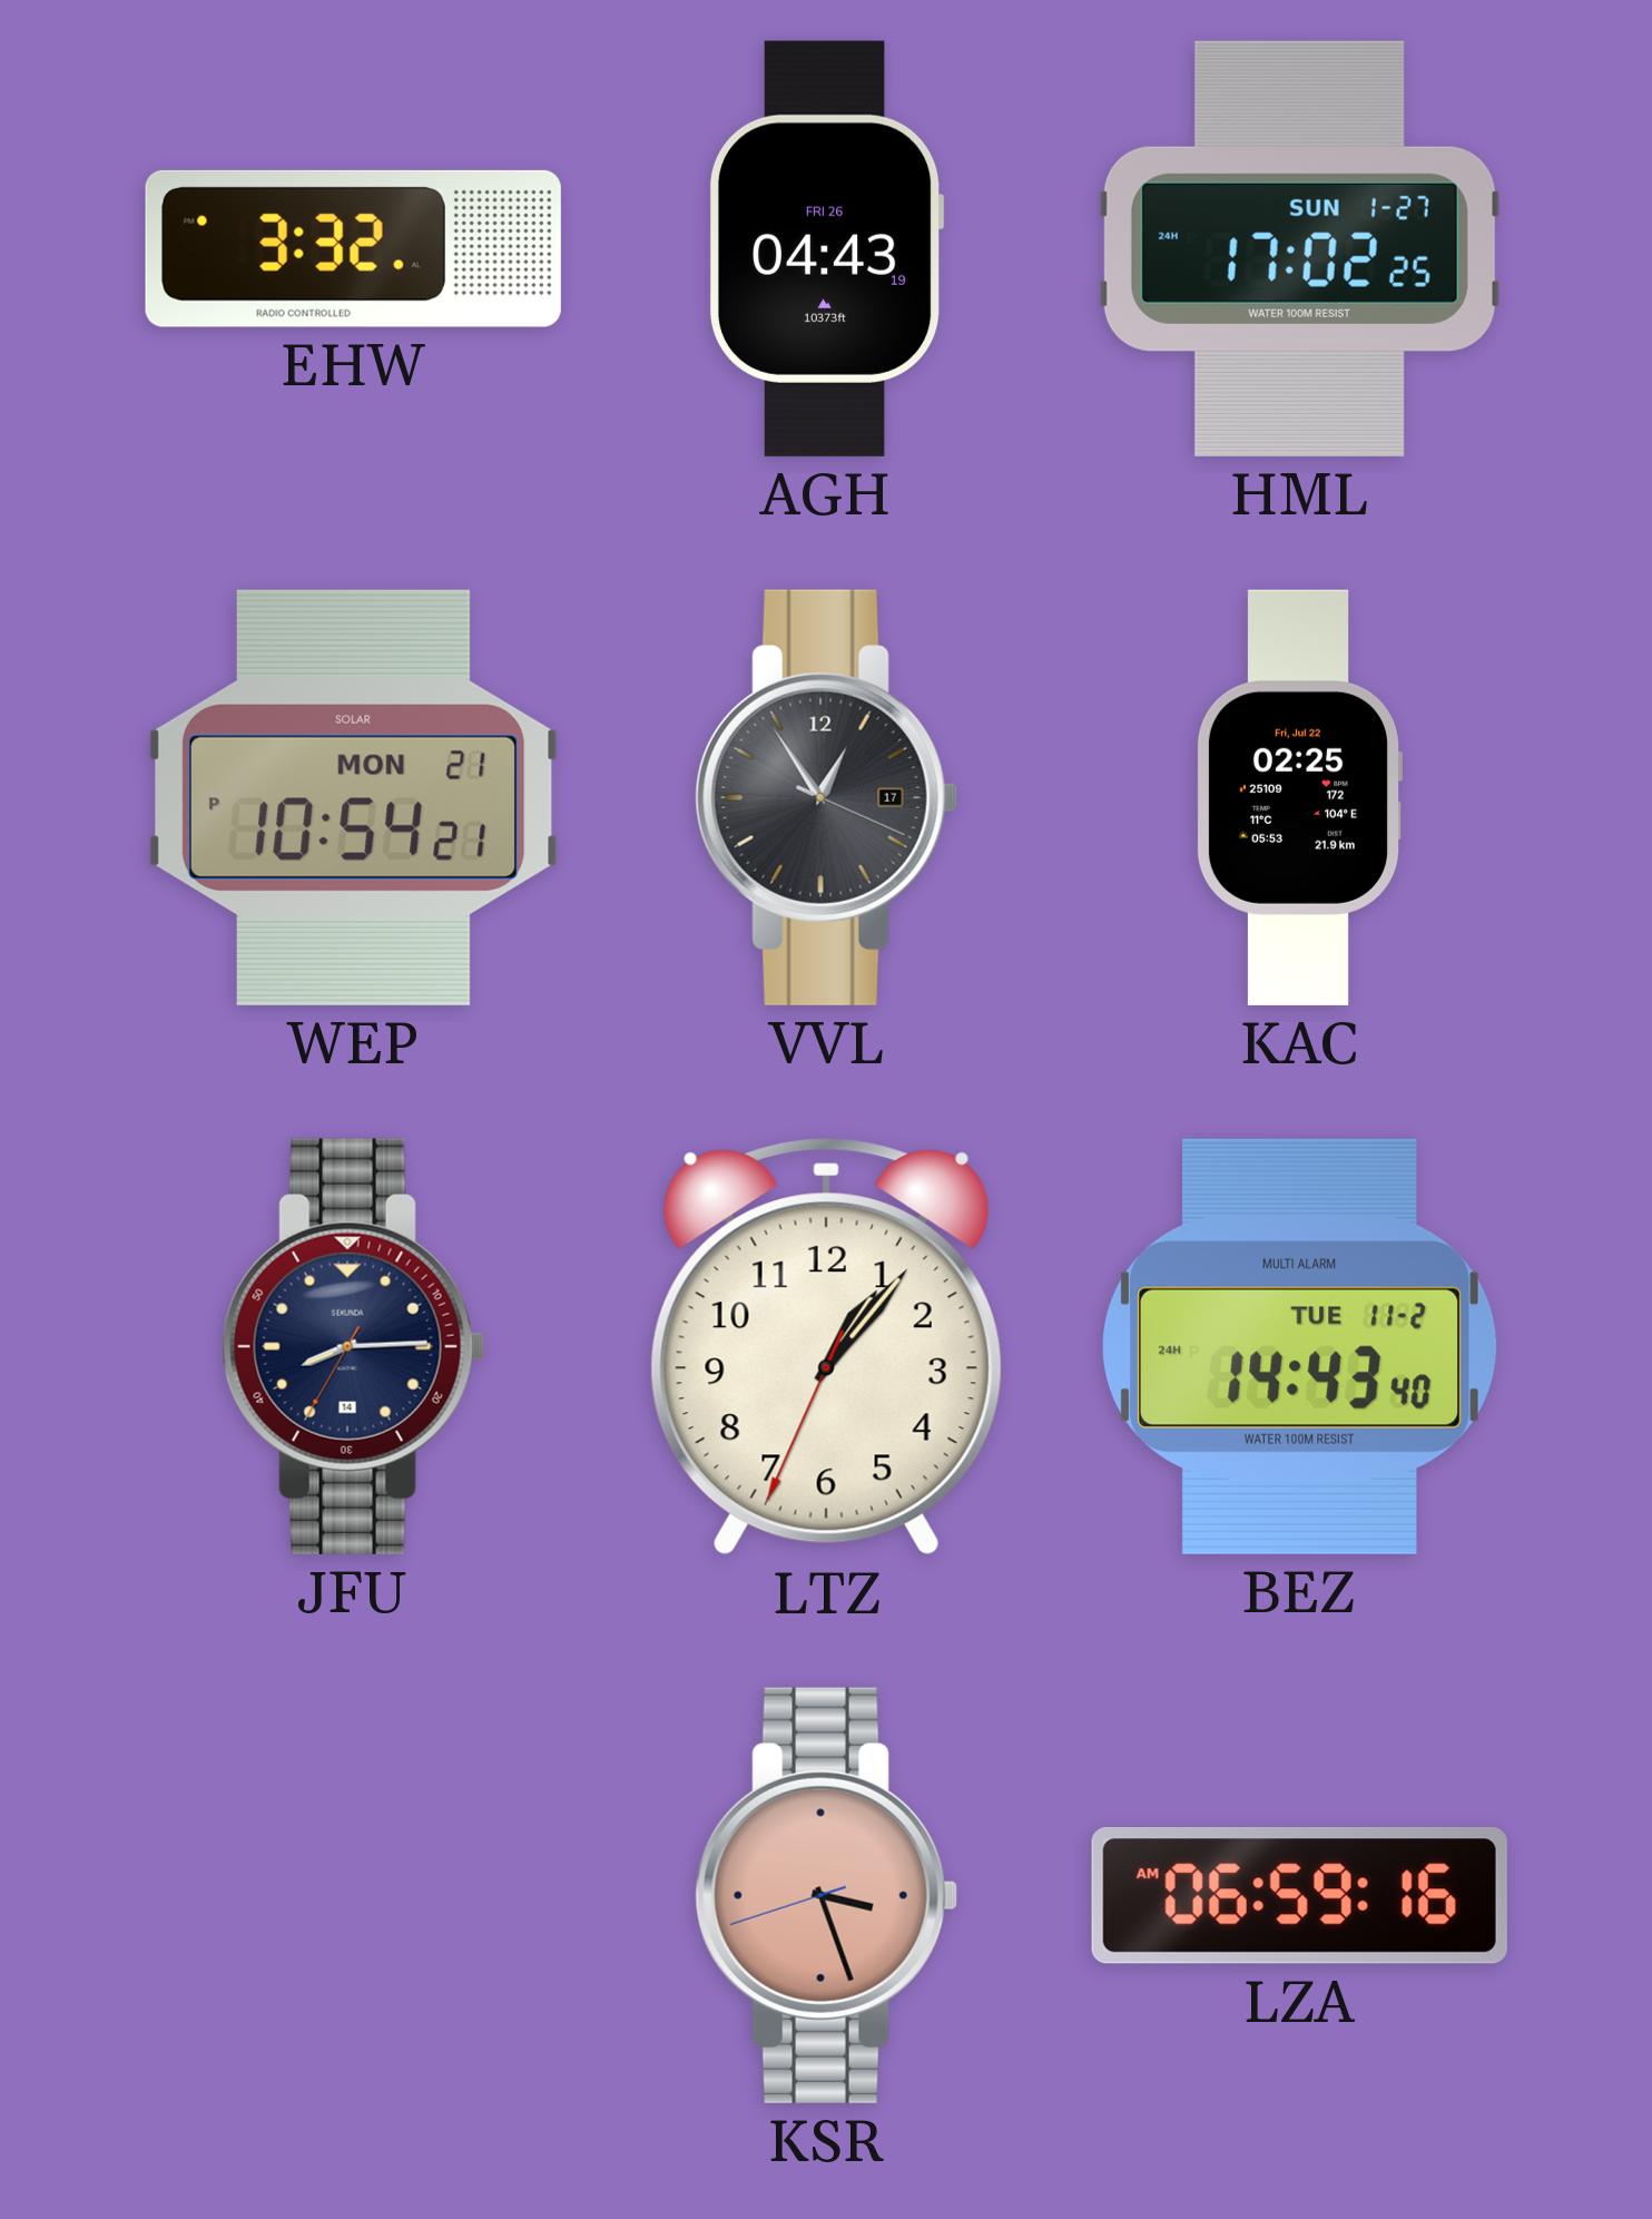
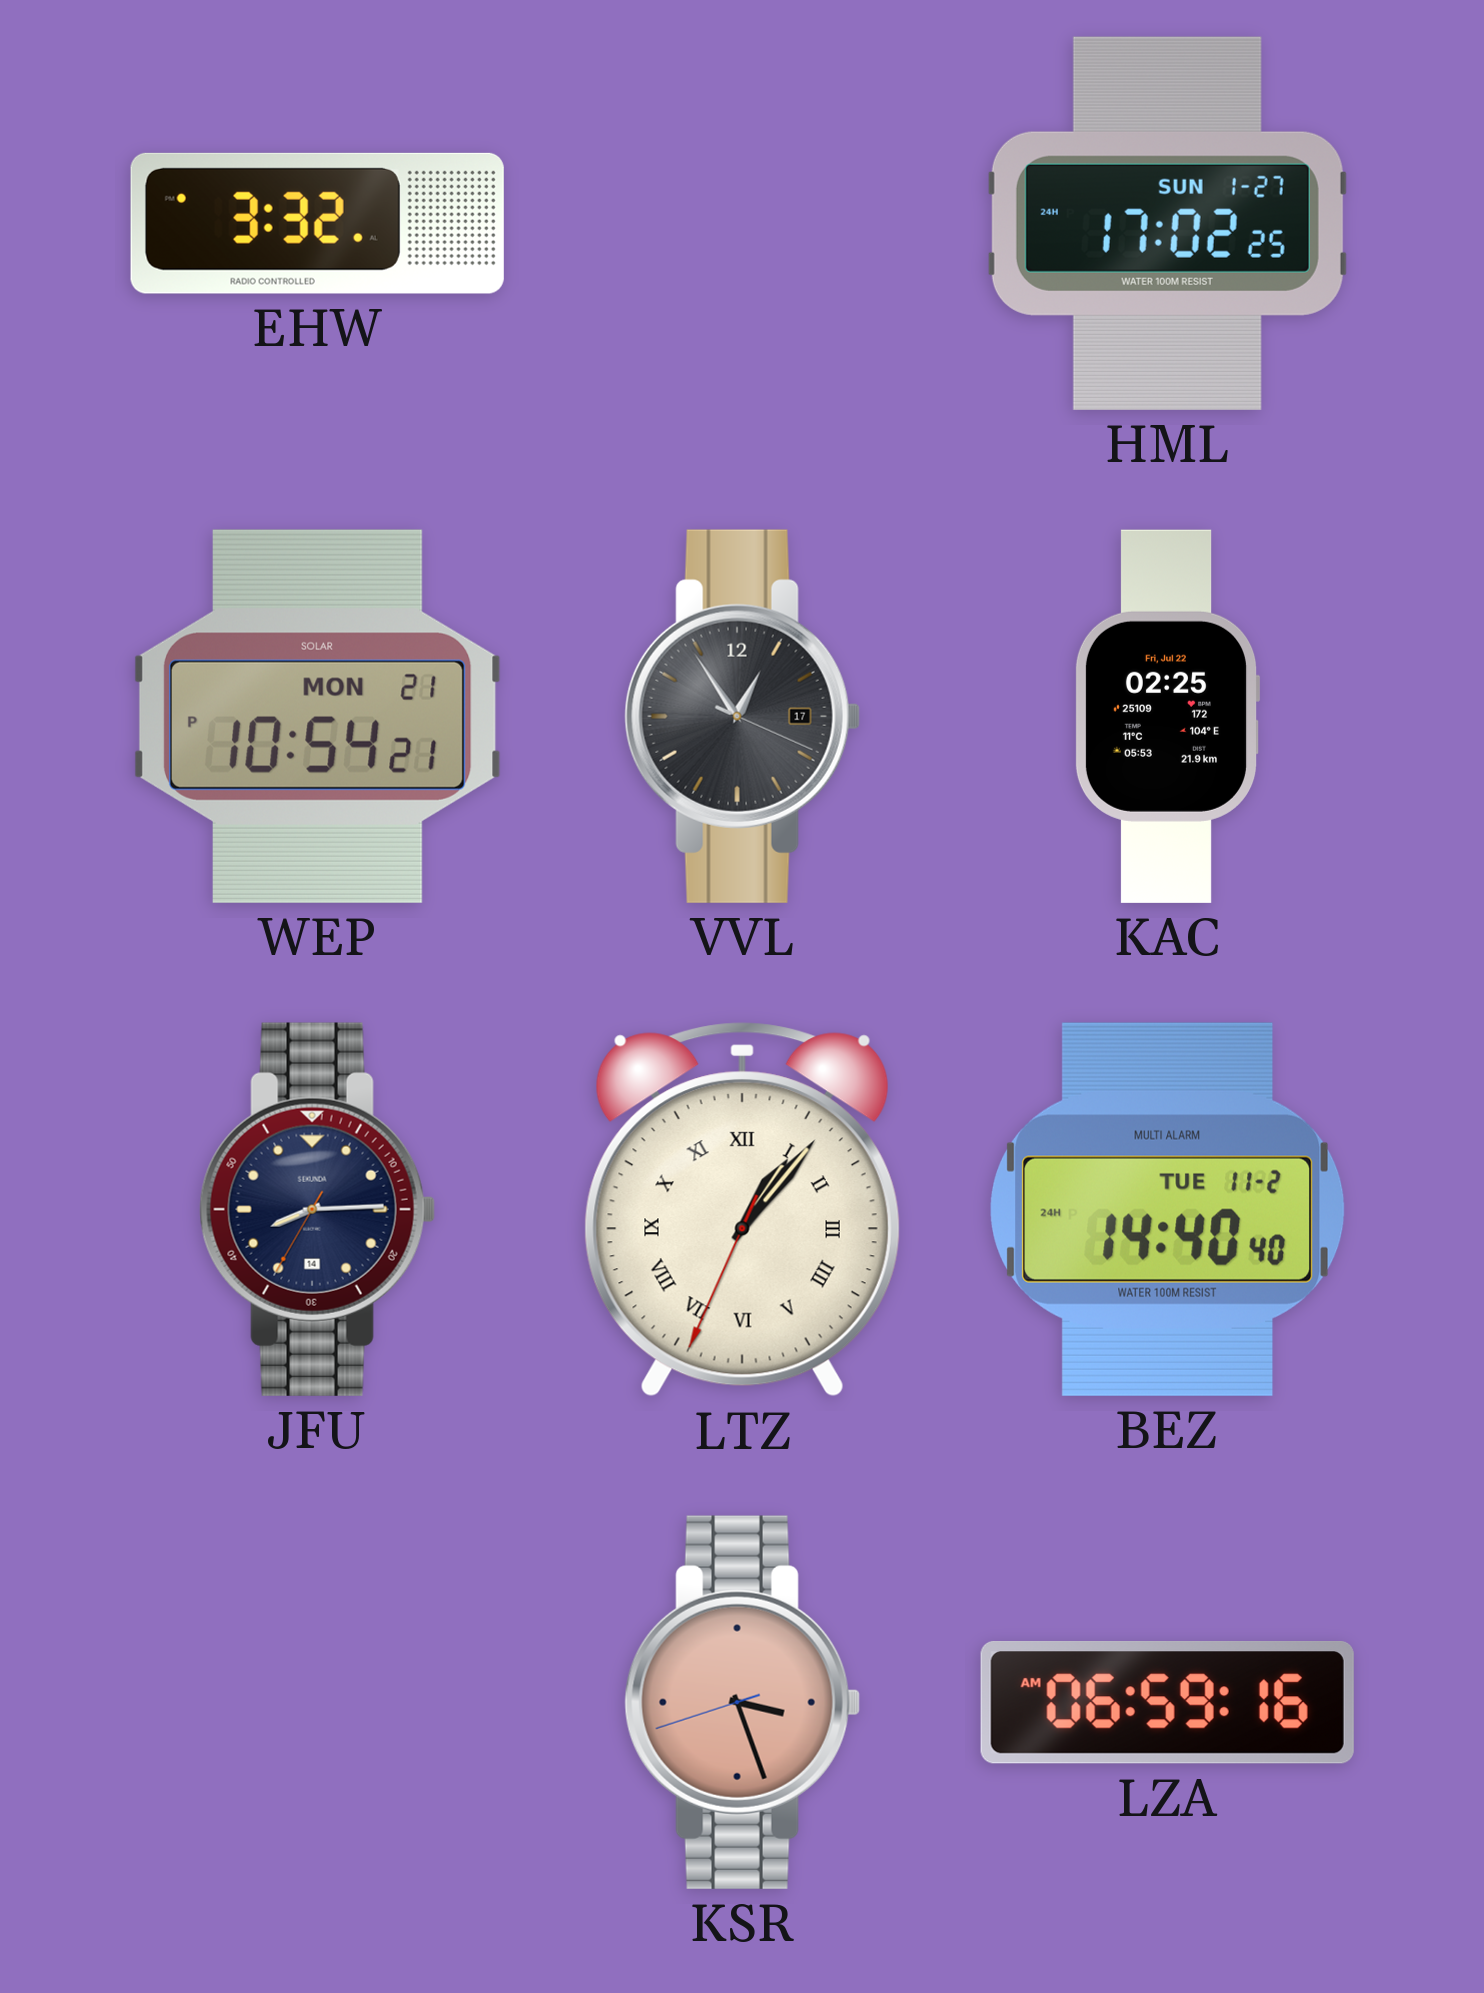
AGH: 04:43 -> none
LTZ numerals: Arabic -> Roman
BEZ: 14:43 -> 14:40
